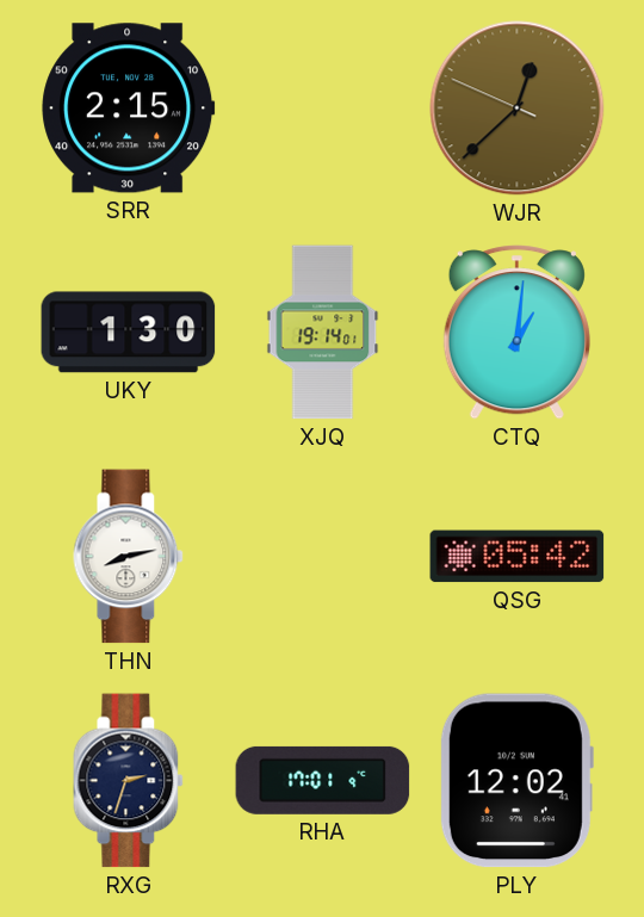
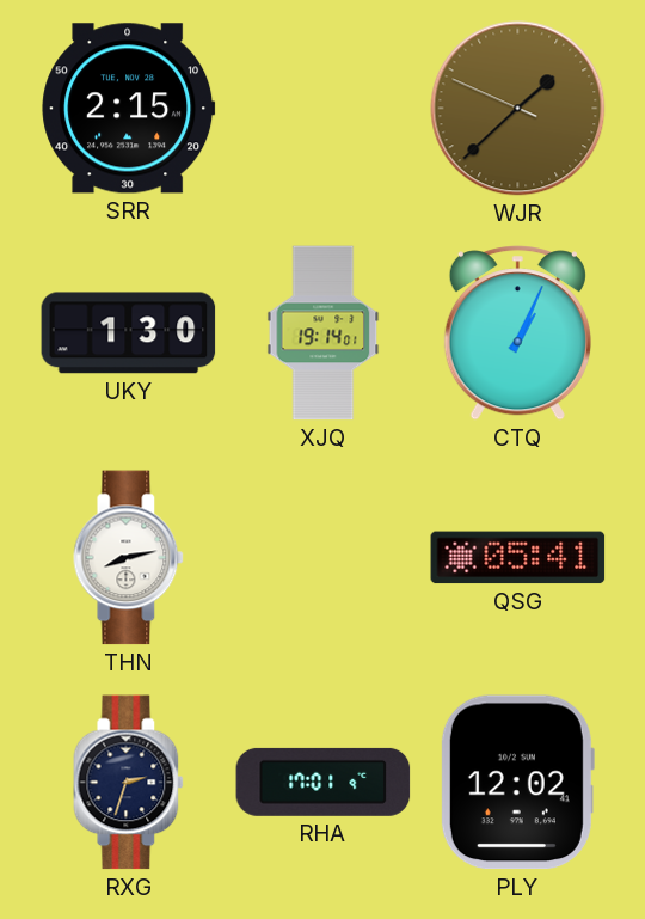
WJR: 12:37 -> 1:37
CTQ: 1:01 -> 1:04
QSG: 05:42 -> 05:41
